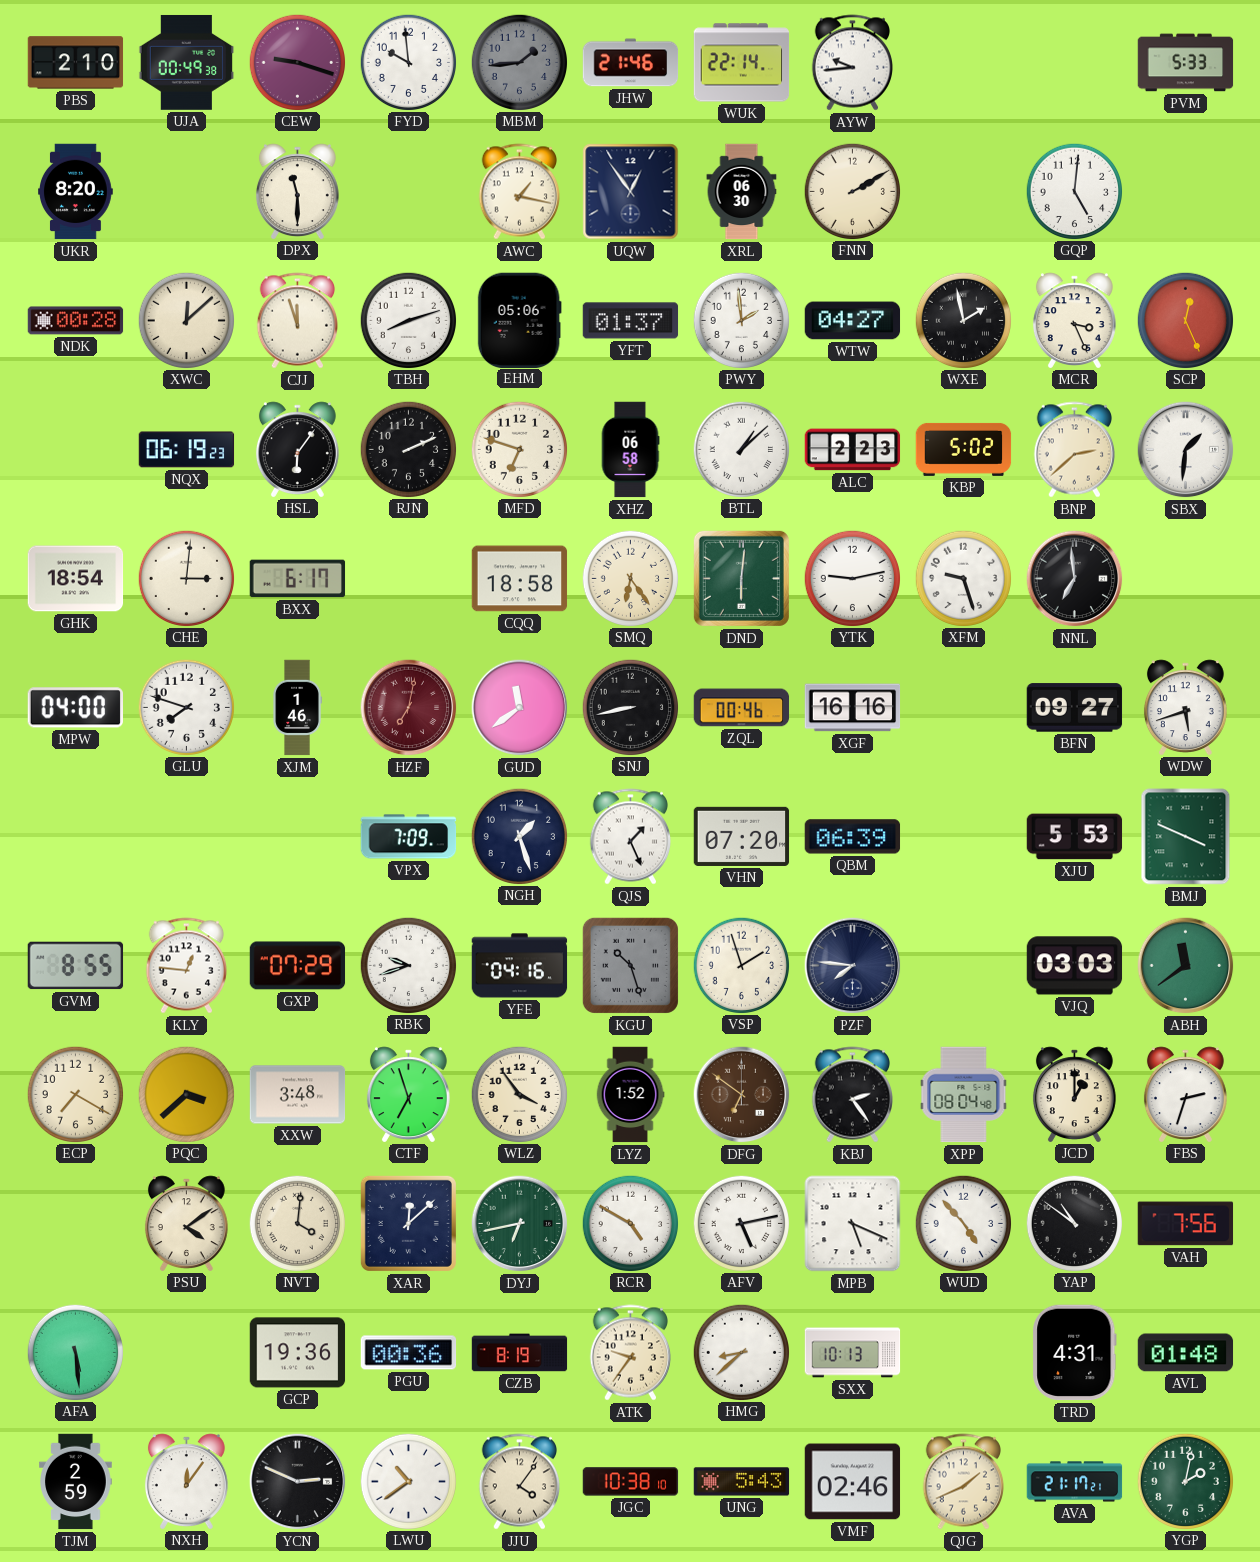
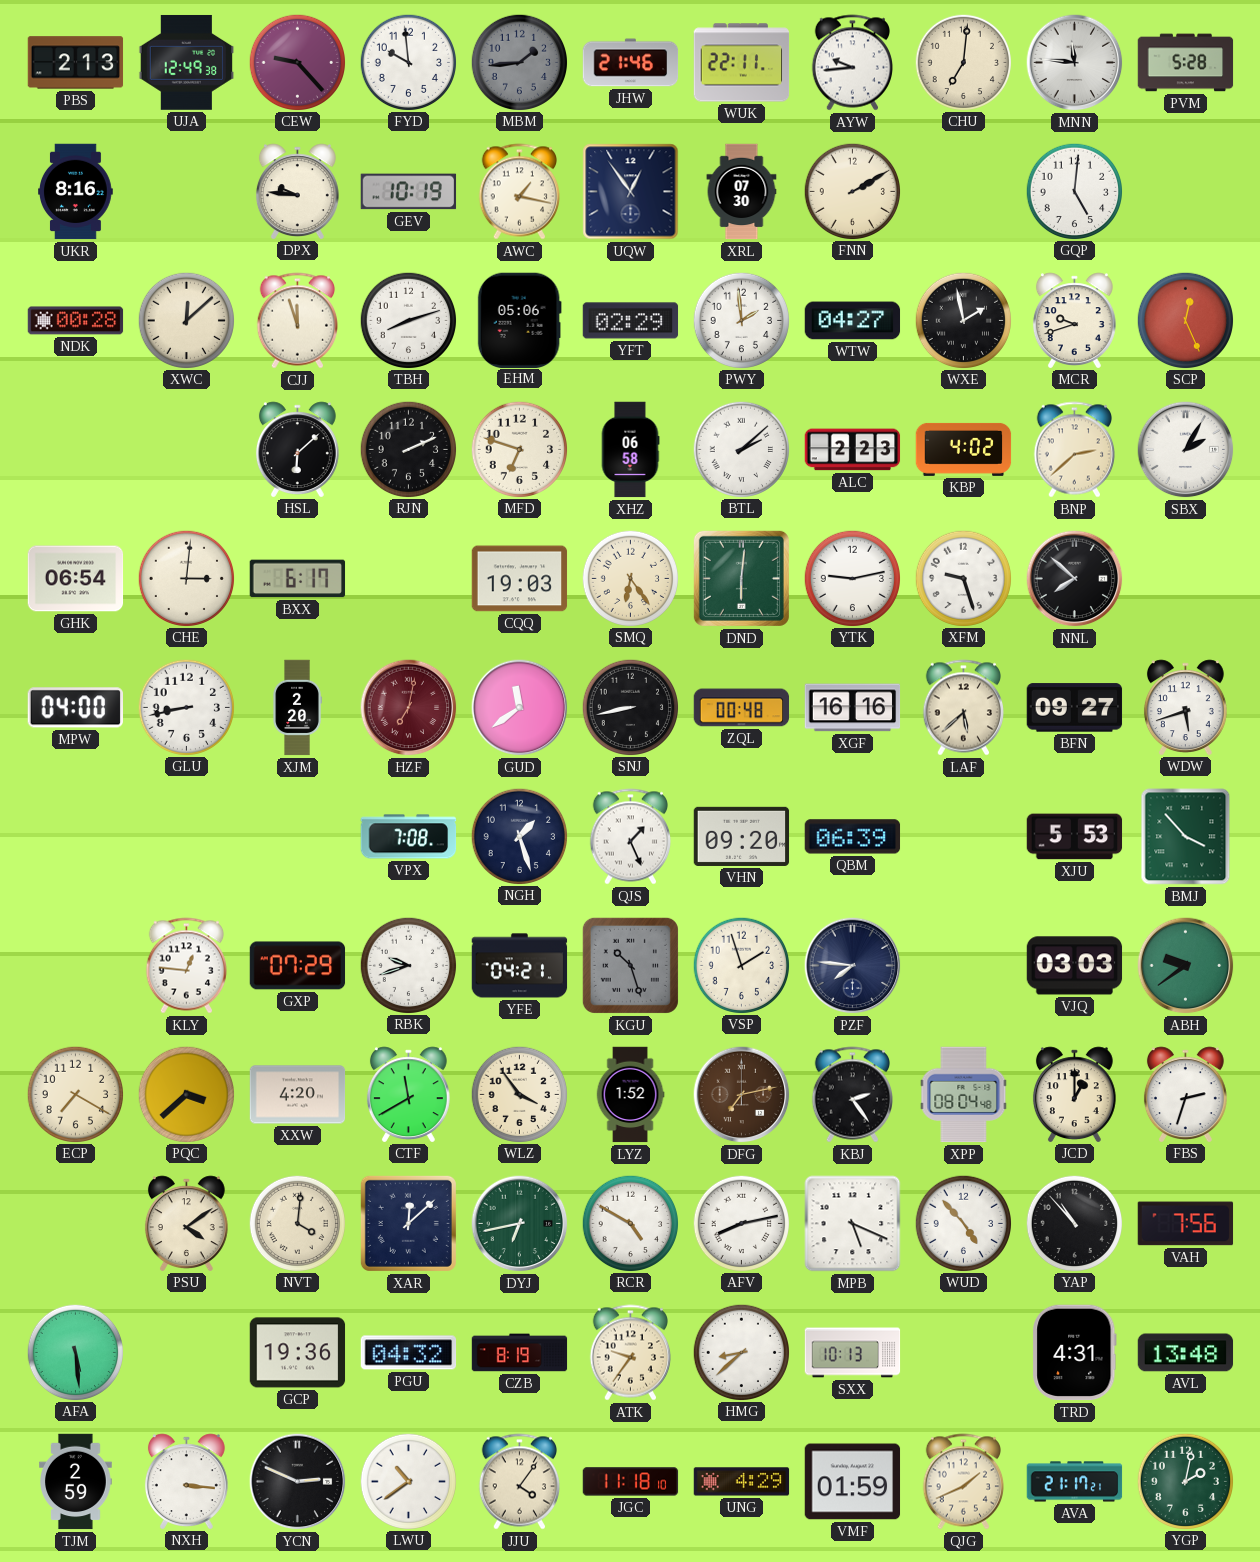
PBS: 2:10 -> 2:13
UJA: 00:49 -> 12:49
CEW: 9:18 -> 9:23
WUK: 22:14 -> 22:11
CHU: none -> 7:01
MNN: none -> 11:46
PVM: 5:33 -> 5:28
UKR: 8:20 -> 8:16
DPX: 11:30 -> 9:46
GEV: none -> 10:19
XRL: 06:30 -> 07:30
YFT: 01:37 -> 02:29
MCR: 3:26 -> 9:42
NQX: 06:19 -> none
HSL: 6:06 -> 6:08
BTL: 1:08 -> 2:08
KBP: 5:02 -> 4:02
SBX: 1:31 -> 2:05
GHK: 18:54 -> 06:54
CQQ: 18:58 -> 19:03
NNL: 6:59 -> 7:52
GLU: 7:48 -> 8:43
XJM: 1:46 -> 2:20
ZQL: 00:46 -> 00:48
LAF: none -> 5:38
VPX: 7:09 -> 7:08
VHN: 07:20 -> 09:20
BMJ: 3:49 -> 3:53
GVM: 8:55 -> none
YFE: 04:16 -> 04:21
ABH: 11:39 -> 9:39
XXW: 3:48 -> 4:20
CTF: 6:57 -> 11:40
DFG: 6:51 -> 7:13
AFV: 5:13 -> 8:13
YAP: 10:51 -> 10:53
PGU: 00:36 -> 04:32
AVL: 01:48 -> 13:48
NXH: 12:06 -> 3:16
JGC: 10:38 -> 11:18
UNG: 5:43 -> 4:29
VMF: 02:46 -> 01:59
